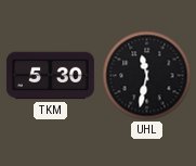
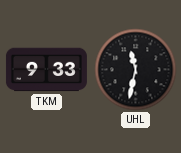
TKM: 5:30 -> 9:33
